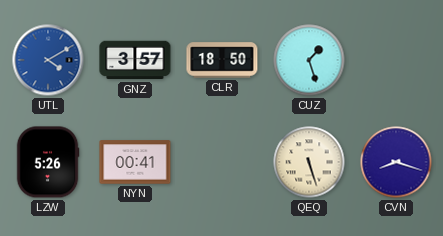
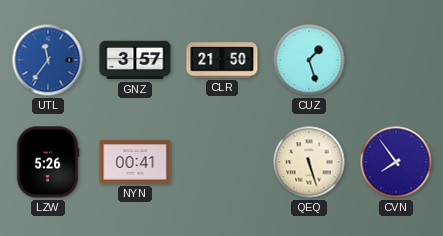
UTL: 4:10 -> 11:36
CLR: 18:50 -> 21:50
CVN: 8:18 -> 7:54
